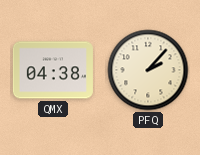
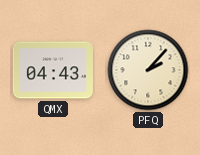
QMX: 04:38 -> 04:43
